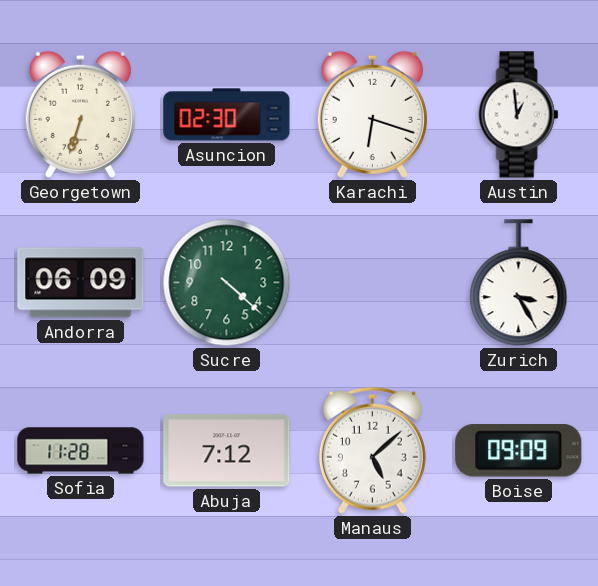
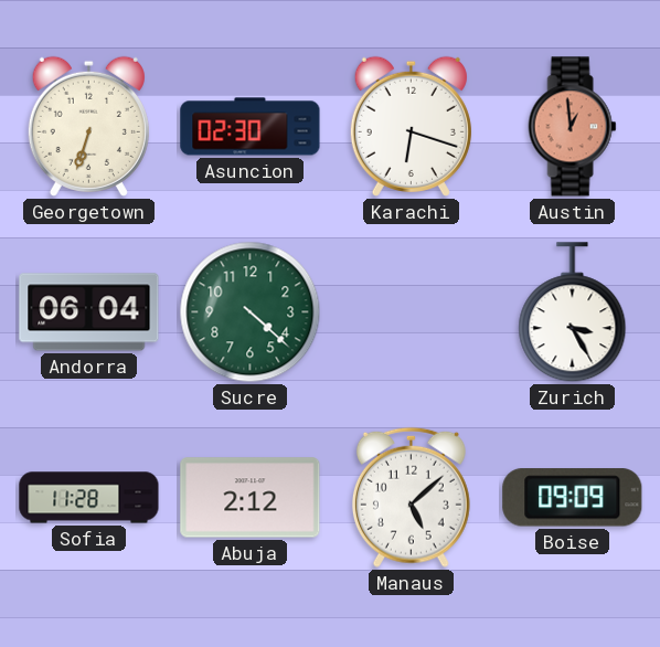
Austin dial: white -> salmon
Andorra: 06:09 -> 06:04
Abuja: 7:12 -> 2:12
